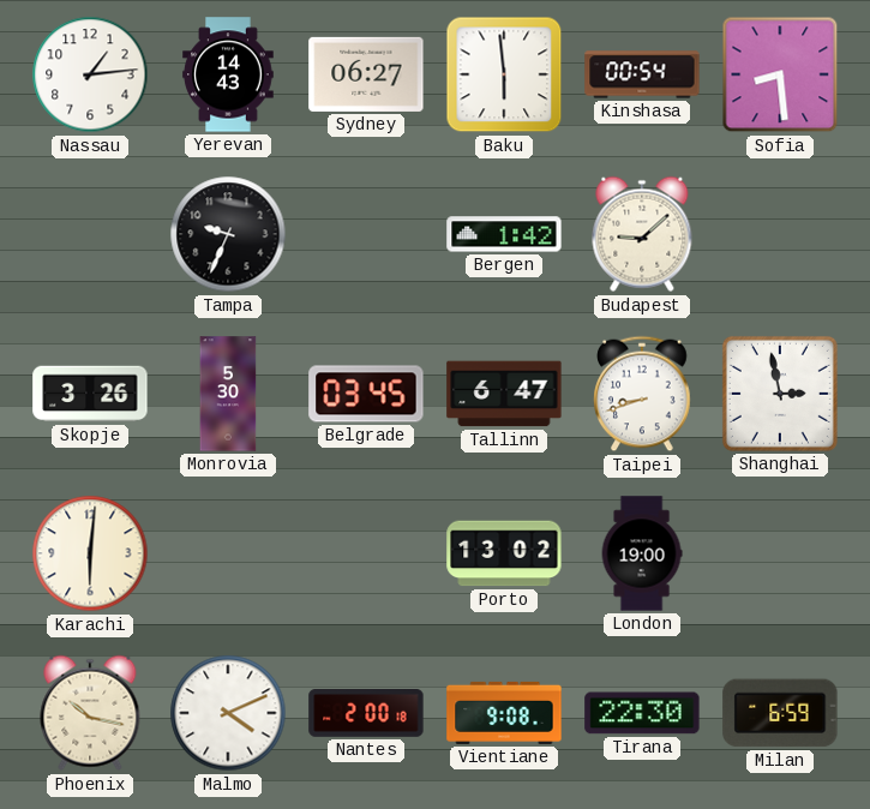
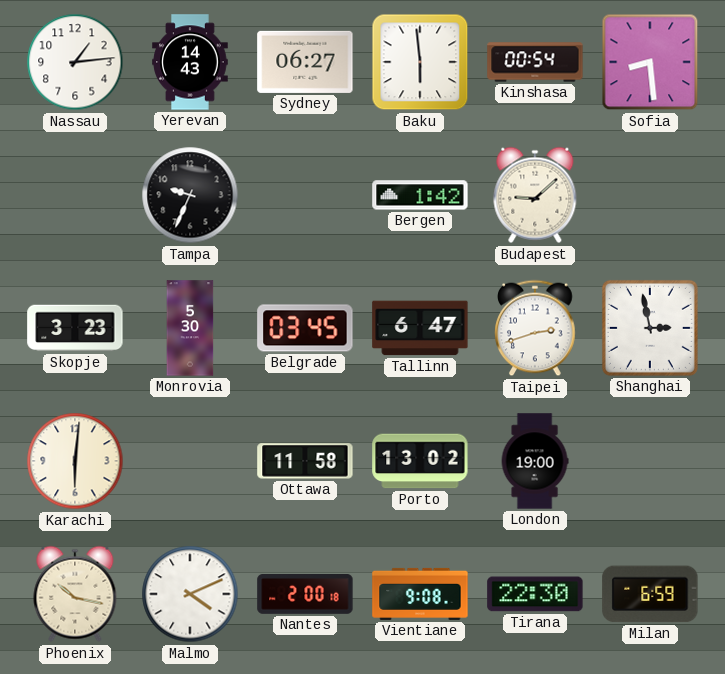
Skopje: 3:26 -> 3:23
Taipei: 8:42 -> 2:42
Ottawa: none -> 11:58
